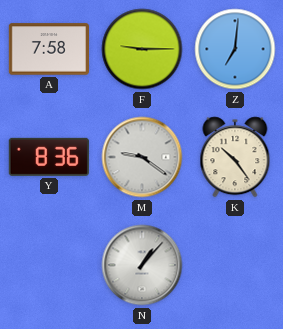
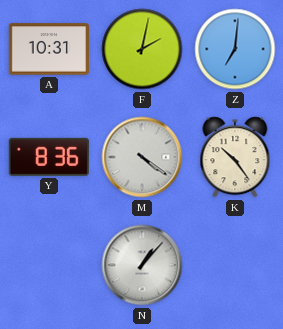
A: 7:58 -> 10:31
F: 9:15 -> 2:02
M: 9:21 -> 4:21
